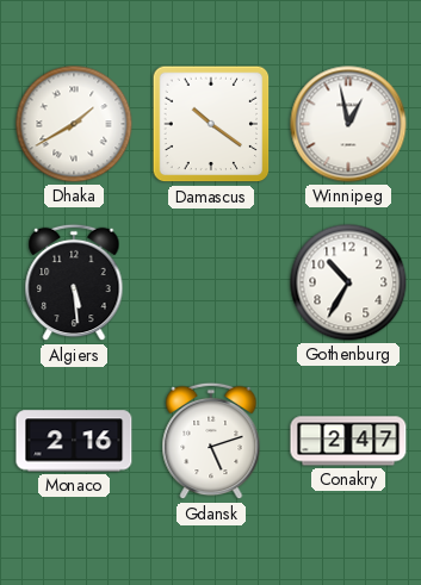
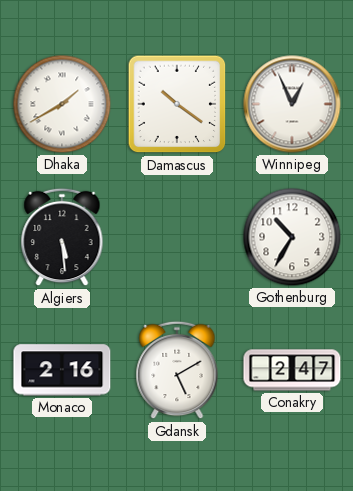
Winnipeg: 12:58 -> 12:56
Gdansk: 5:12 -> 5:10
